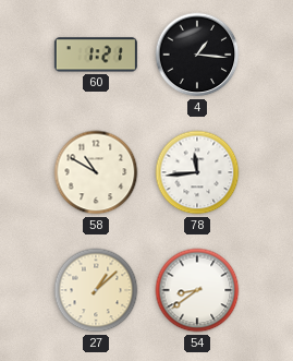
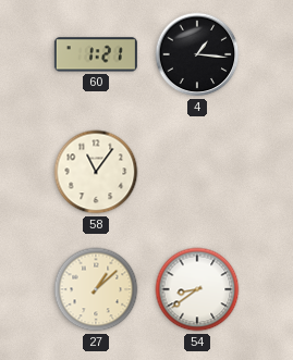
58: 10:50 -> 11:06
78: 11:44 -> none
